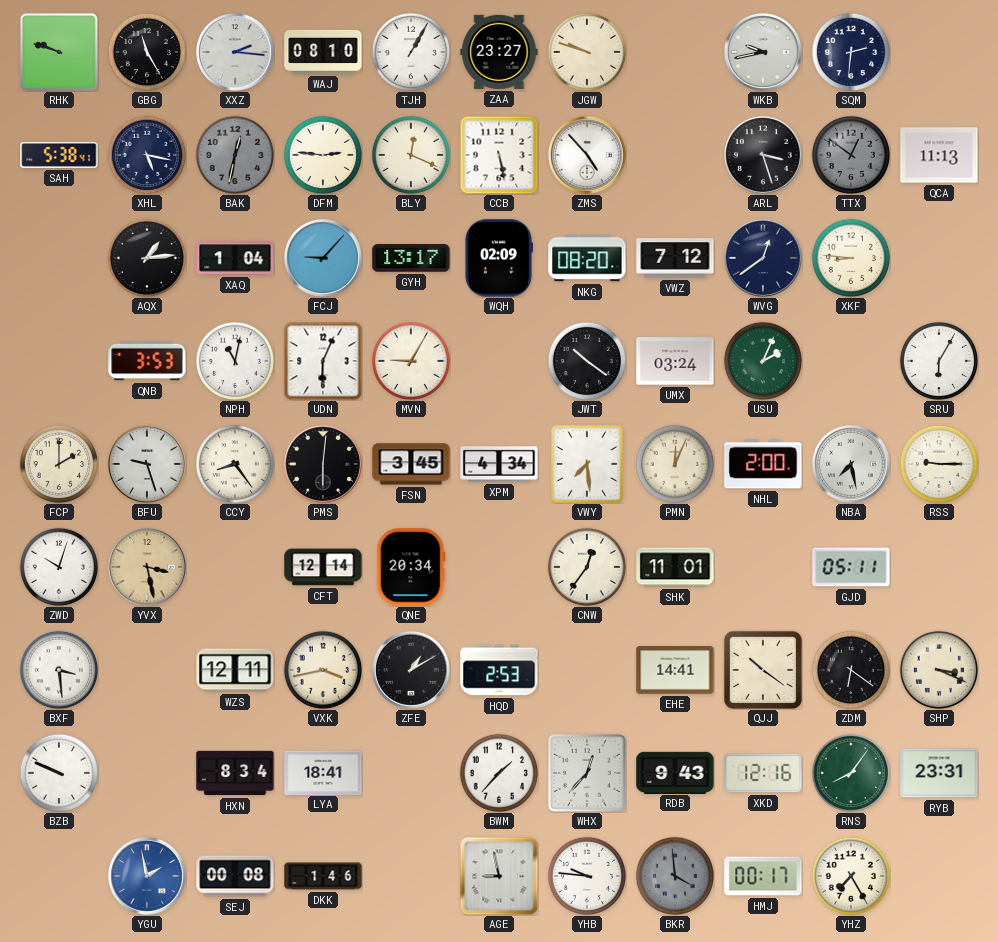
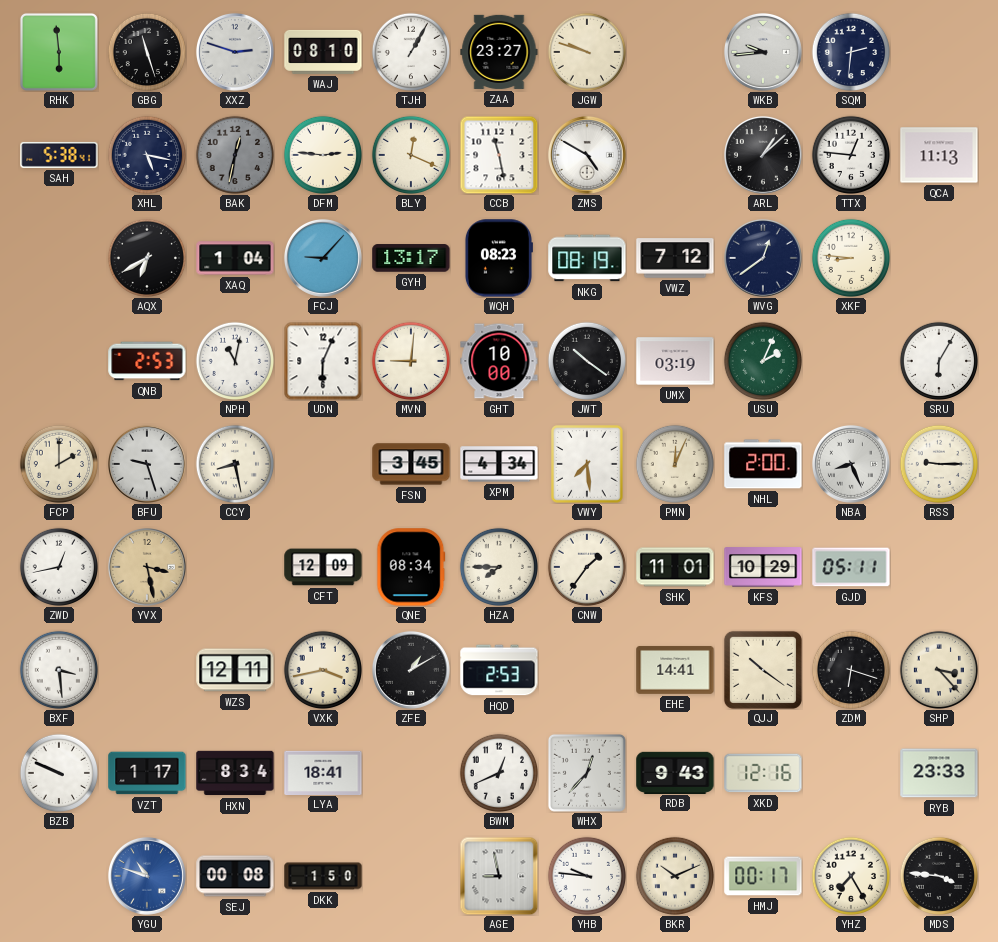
RHK: 9:48 -> 5:59
GBG: 11:25 -> 11:27
XXZ: 2:16 -> 2:48
WKB: 9:43 -> 9:44
CCB: 5:28 -> 11:28
ZMS: 4:53 -> 4:50
ARL: 3:27 -> 1:08
TTX: 12:51 -> 12:46
TTX dial: grey -> white
AQX: 1:14 -> 6:40
WQH: 02:09 -> 08:23
NKG: 08:20 -> 08:19
QNB: 3:53 -> 2:53
MVN: 9:05 -> 9:01
GHT: none -> 10:00
UMX: 03:24 -> 03:19
CCY: 8:24 -> 8:28
PMS: 6:01 -> none
NBA: 7:28 -> 8:26
ZWD: 10:03 -> 12:43
CFT: 12:14 -> 12:09
QNE: 20:34 -> 08:34
HZA: none -> 7:45
CNW: 12:36 -> 1:36
KFS: none -> 10:29
ZDM: 6:21 -> 6:18
SHP: 3:19 -> 3:23
VZT: none -> 1:17
BWM: 1:37 -> 12:41
RNS: 8:06 -> none
RYB: 23:31 -> 23:33
YGU: 1:58 -> 10:48
DKK: 1:46 -> 1:50
BKR: 3:59 -> 10:11
BKR dial: grey -> cream
MDS: none -> 3:46
